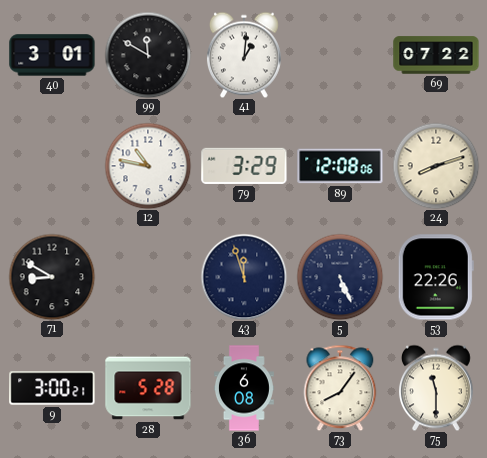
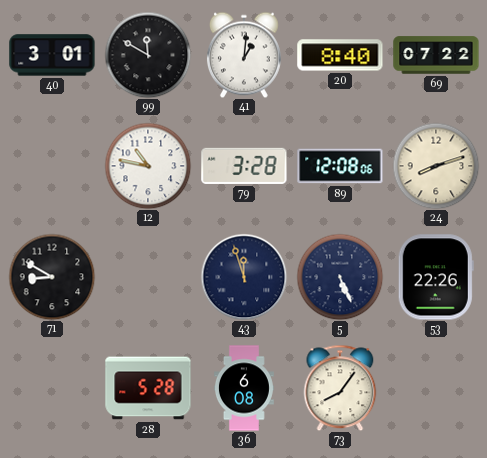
20: none -> 8:40
79: 3:29 -> 3:28
9: 3:00 -> none
75: 11:30 -> none
